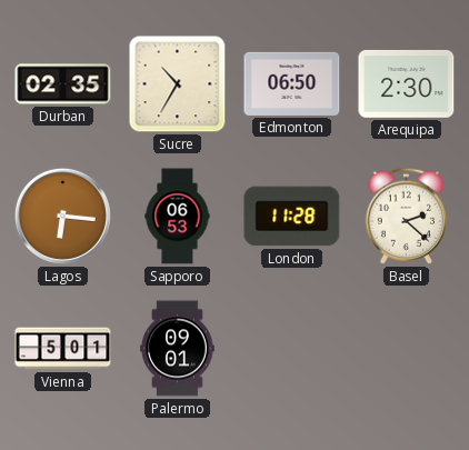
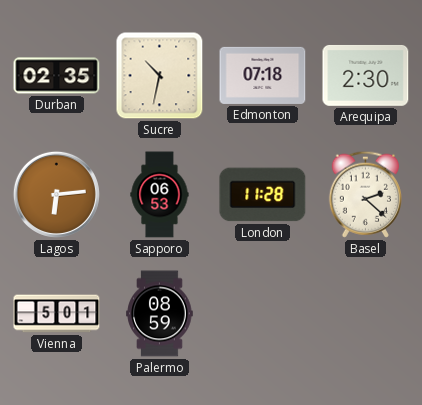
Sucre: 10:35 -> 10:32
Edmonton: 06:50 -> 07:18
Lagos: 6:16 -> 6:14
Palermo: 09:01 -> 08:59
